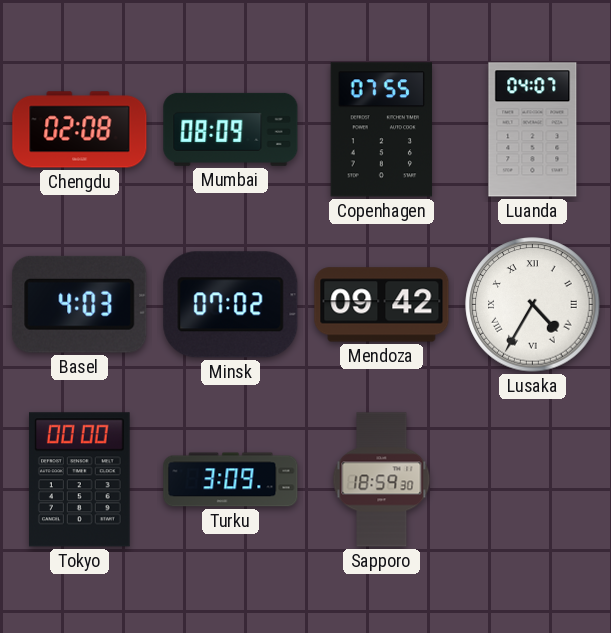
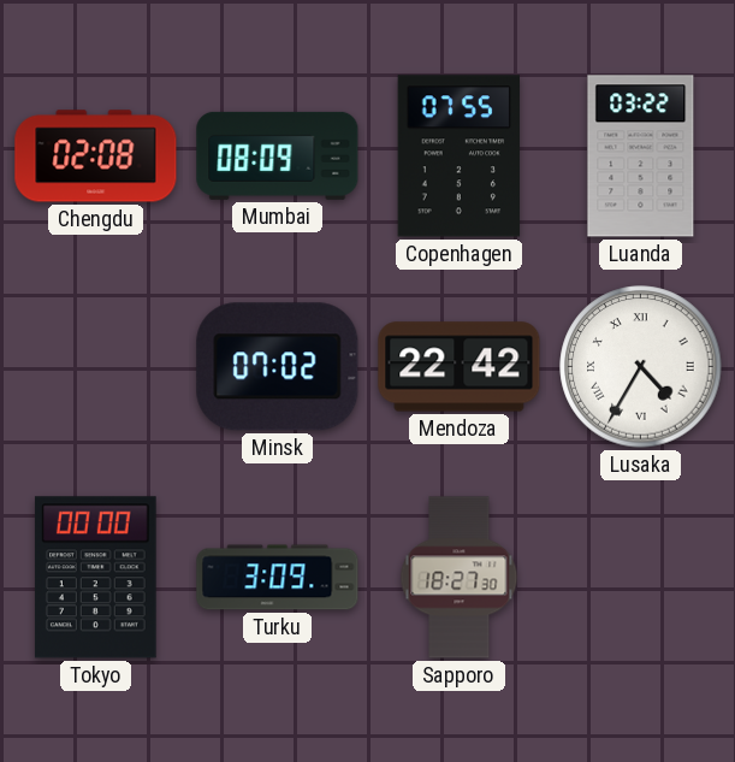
Luanda: 04:07 -> 03:22
Basel: 4:03 -> none
Mendoza: 09:42 -> 22:42
Sapporo: 18:59 -> 18:27
